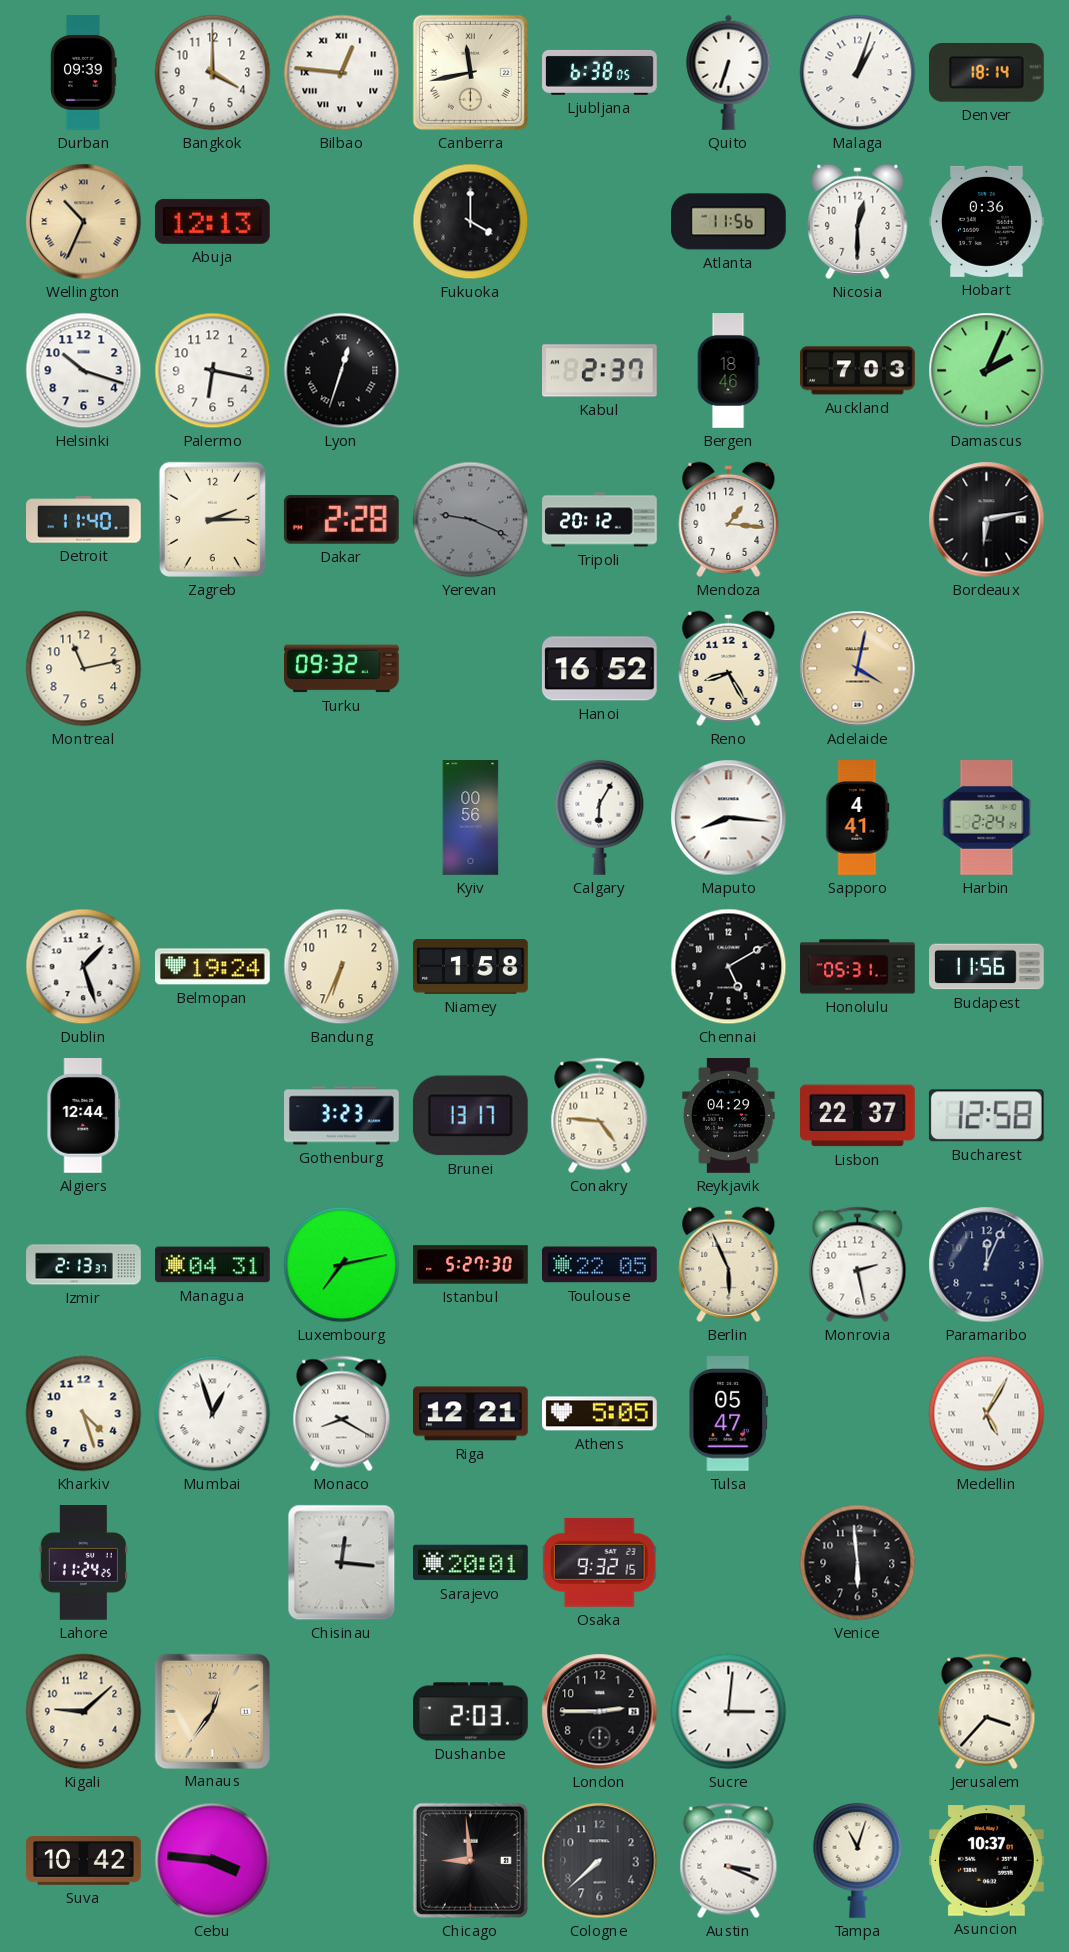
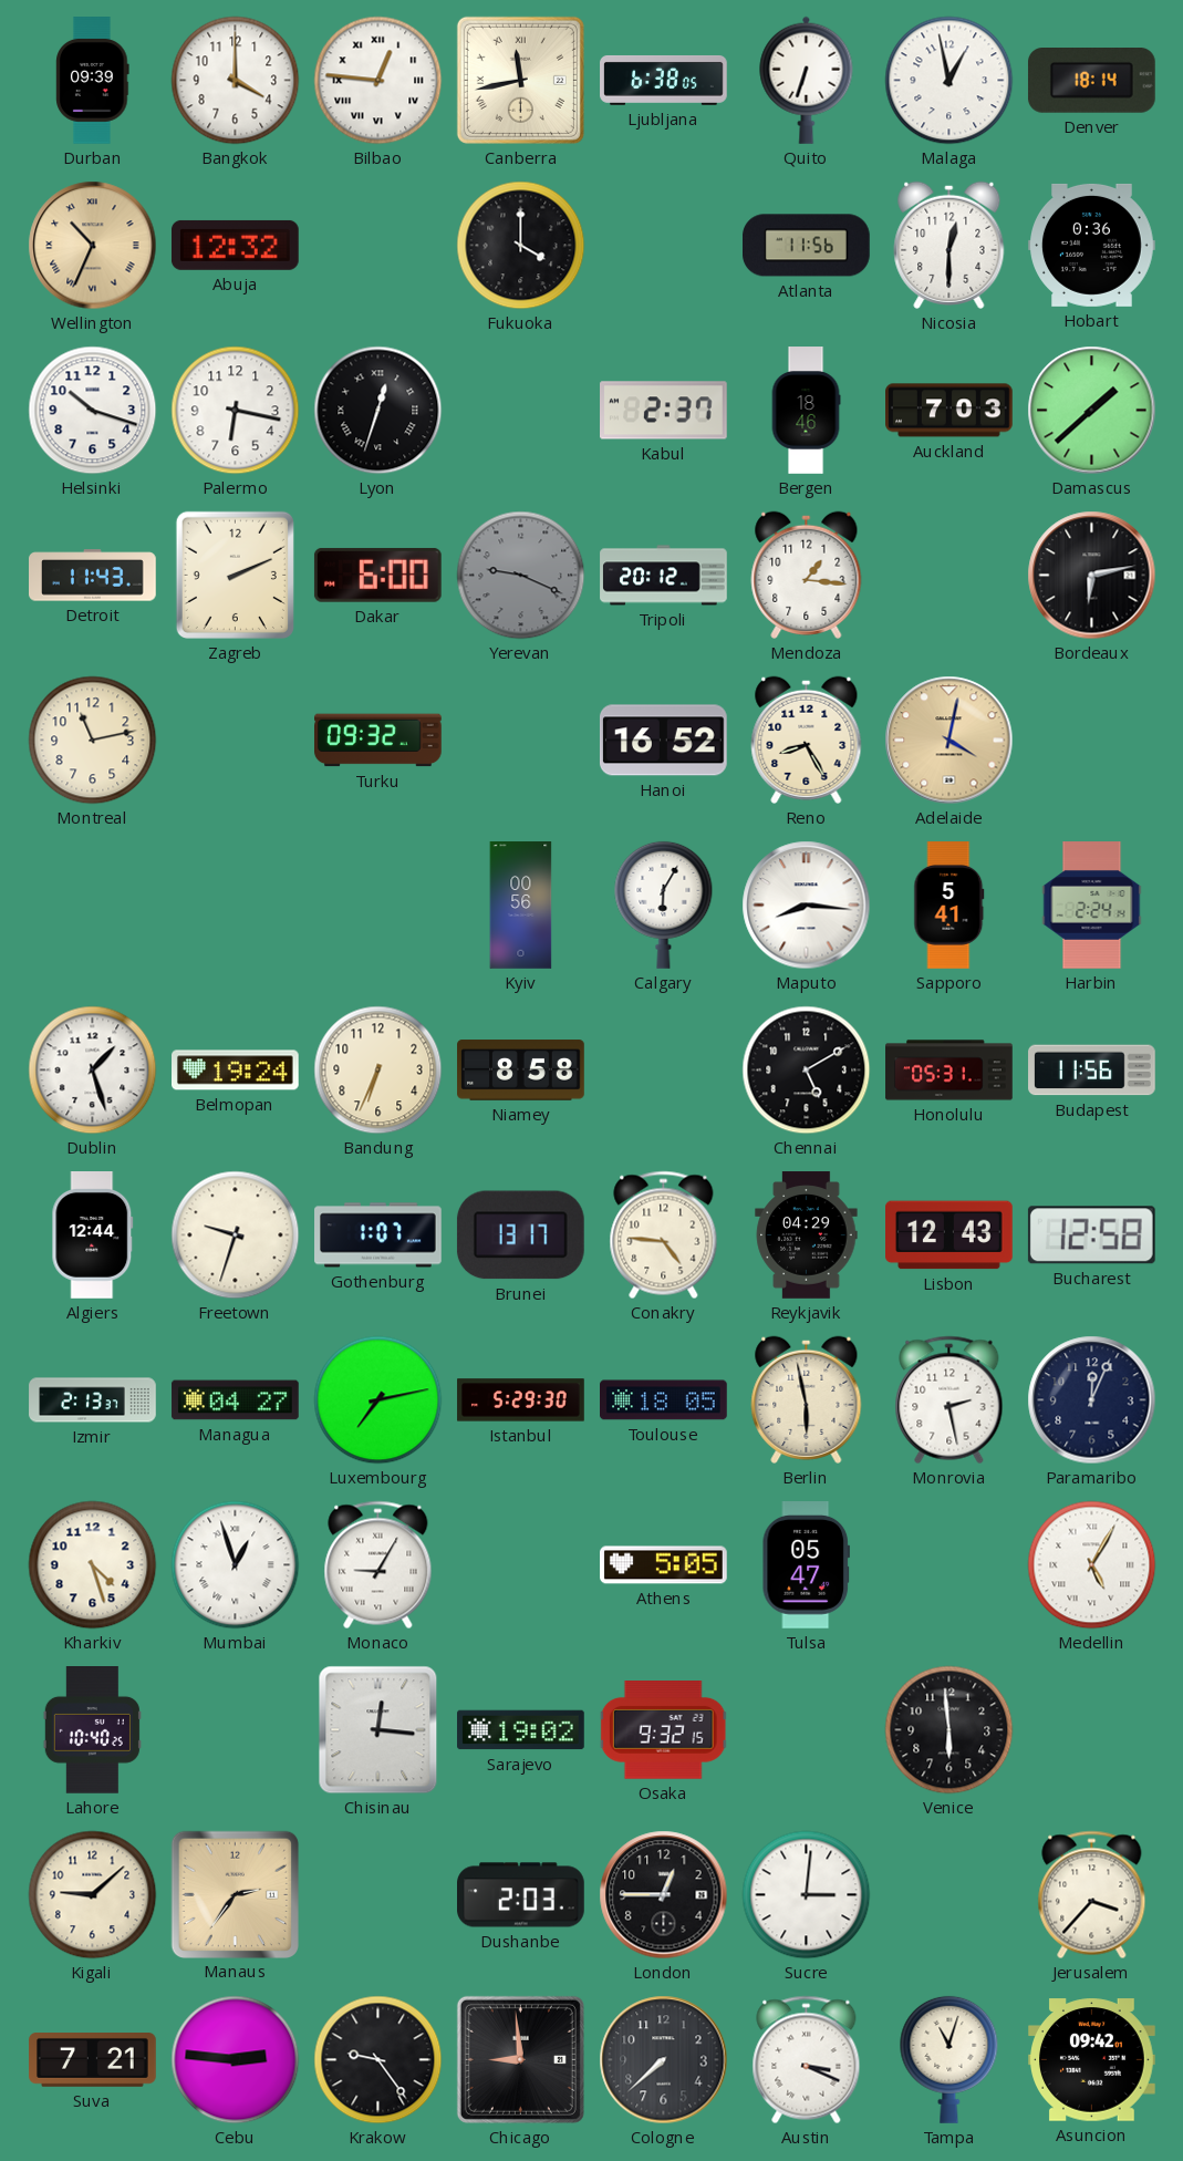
Malaga: 1:03 -> 12:58
Abuja: 12:13 -> 12:32
Damascus: 2:04 -> 1:38
Detroit: 11:40 -> 11:43
Zagreb: 2:15 -> 2:11
Dakar: 2:28 -> 6:00
Sapporo: 4:41 -> 5:41
Niamey: 1:58 -> 8:58
Freetown: none -> 9:33
Gothenburg: 3:23 -> 1:07
Lisbon: 22:37 -> 12:43
Managua: 04:31 -> 04:27
Istanbul: 5:27 -> 5:29
Toulouse: 22:05 -> 18:05
Berlin: 5:56 -> 5:58
Monaco: 8:20 -> 9:05
Riga: 12:21 -> none
Lahore: 11:24 -> 10:40
Sarajevo: 20:01 -> 19:02
Manaus: 12:36 -> 2:36
London: 2:45 -> 12:45
Suva: 10:42 -> 7:21
Cebu: 3:46 -> 2:46
Krakow: none -> 9:24
Asuncion: 10:37 -> 09:42
